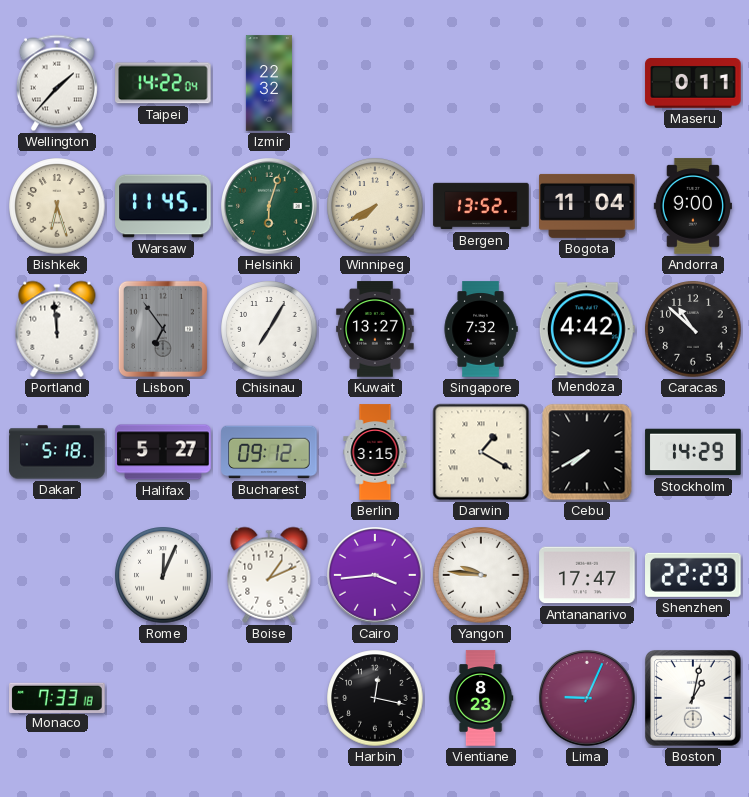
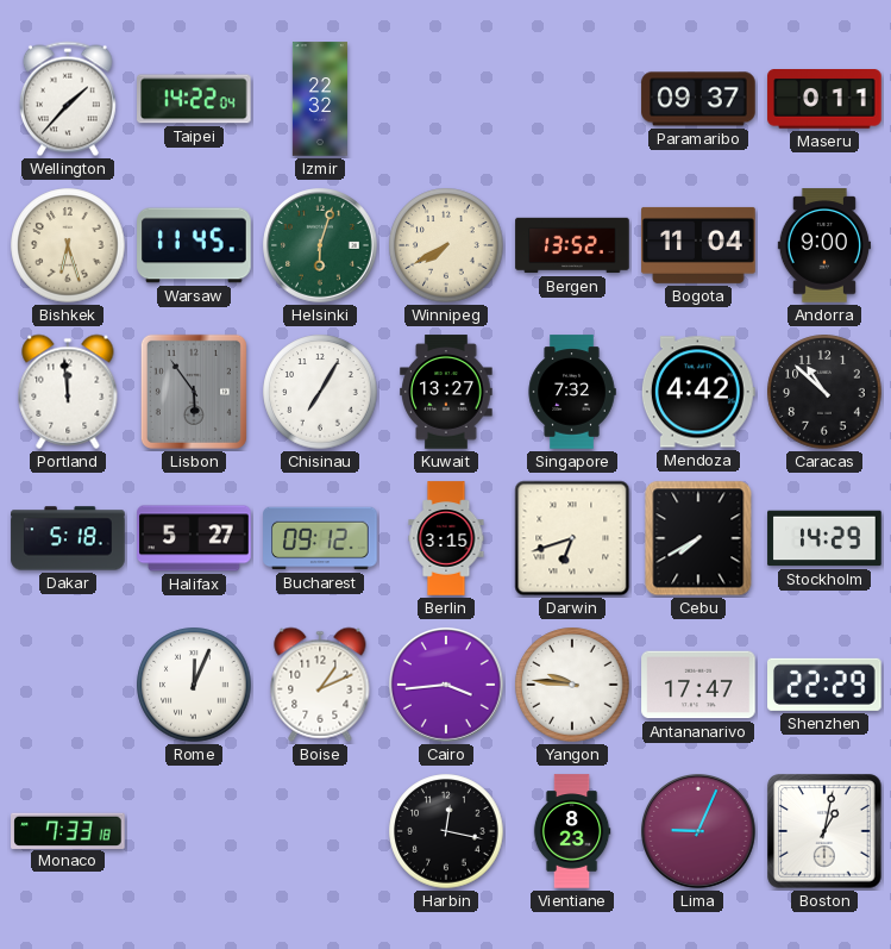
Paramaribo: none -> 09:37
Lisbon: 6:54 -> 5:54
Darwin: 1:20 -> 6:42
